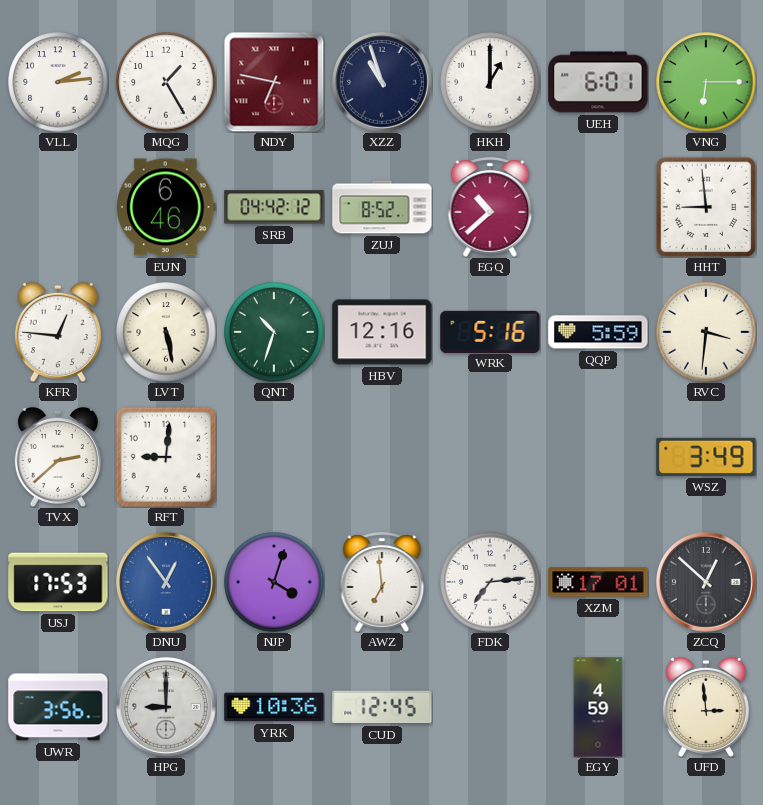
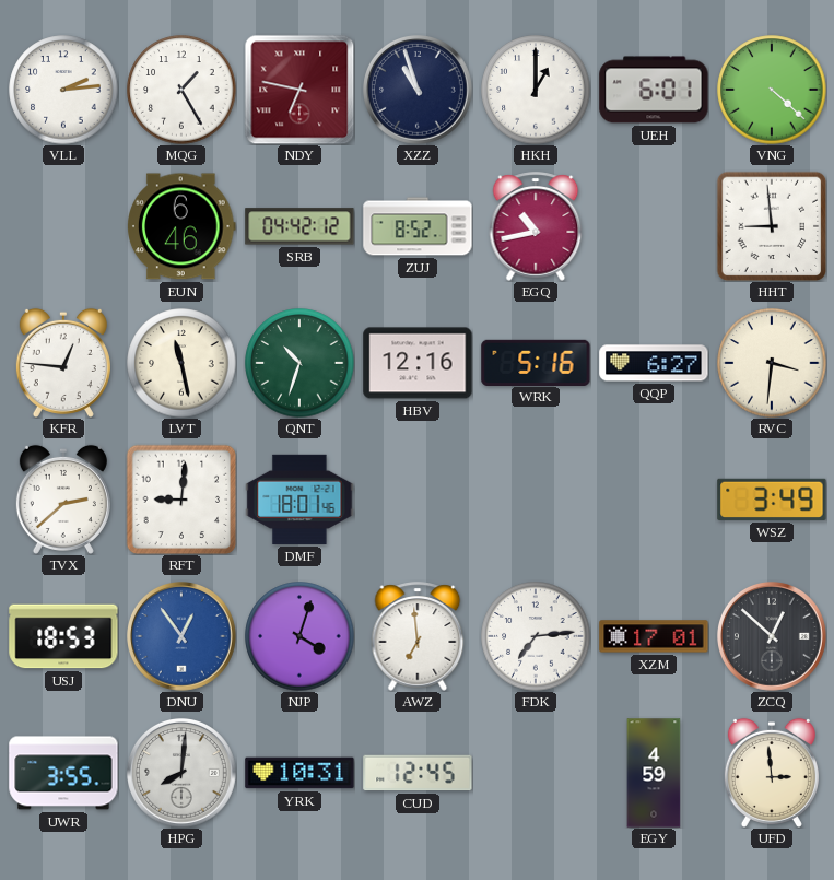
VNG: 6:15 -> 4:22
EGQ: 10:38 -> 10:43
LVT: 5:28 -> 11:28
QQP: 5:59 -> 6:27
DMF: none -> 18:01
USJ: 17:53 -> 18:53
UWR: 3:56 -> 3:55
HPG: 9:00 -> 8:01
YRK: 10:36 -> 10:31
